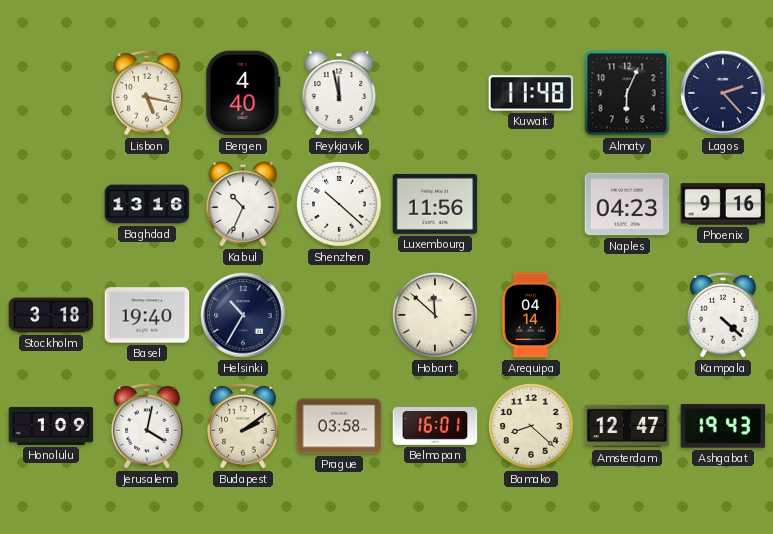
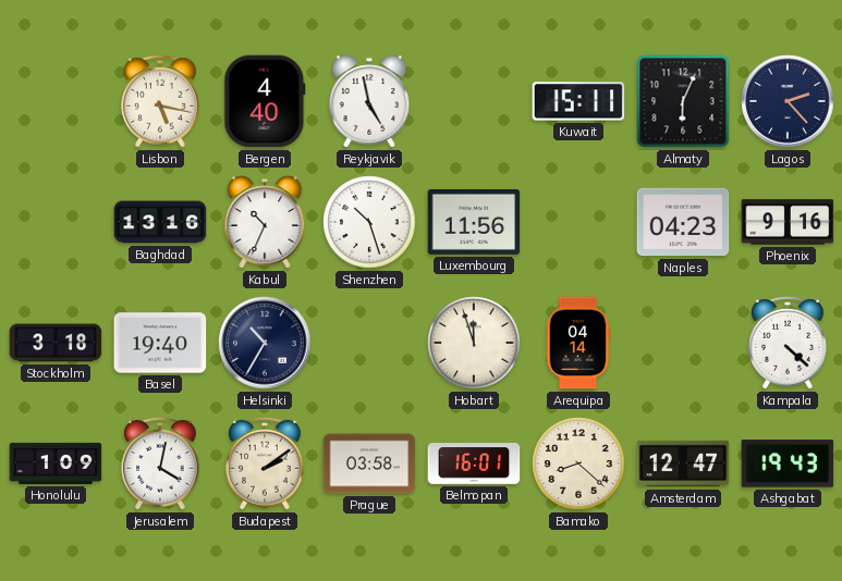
Reykjavik: 11:58 -> 4:58
Kuwait: 11:48 -> 15:11
Shenzhen: 10:22 -> 10:27
Hobart: 11:52 -> 11:57
